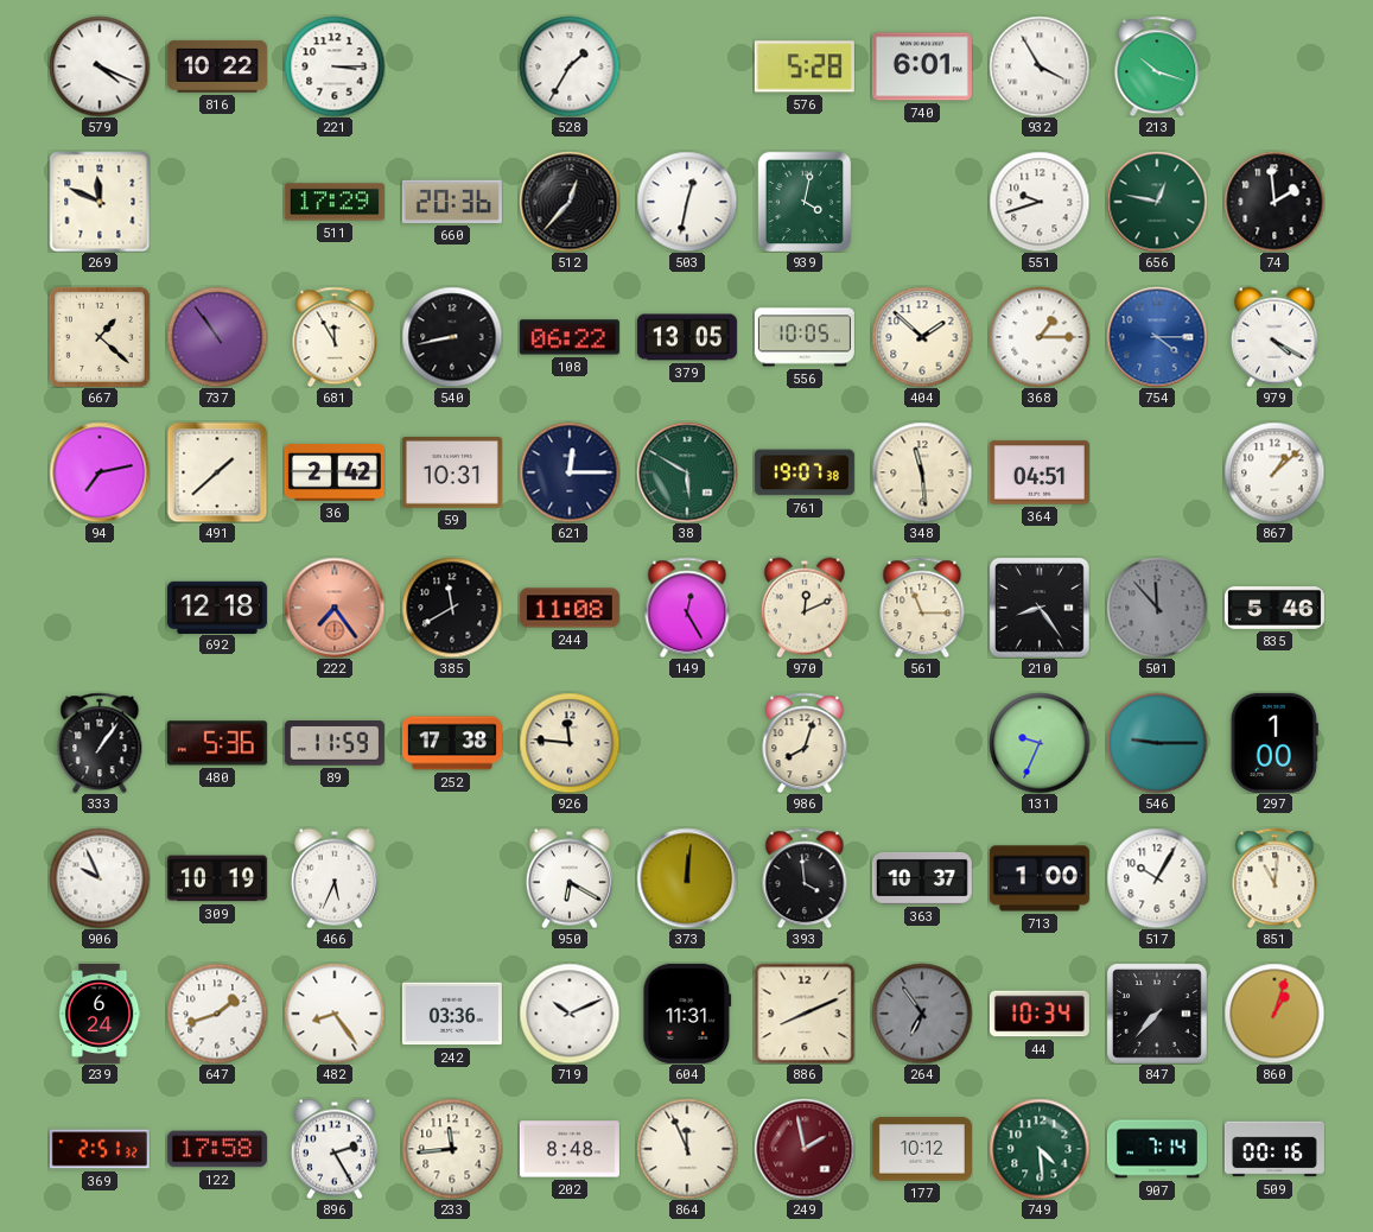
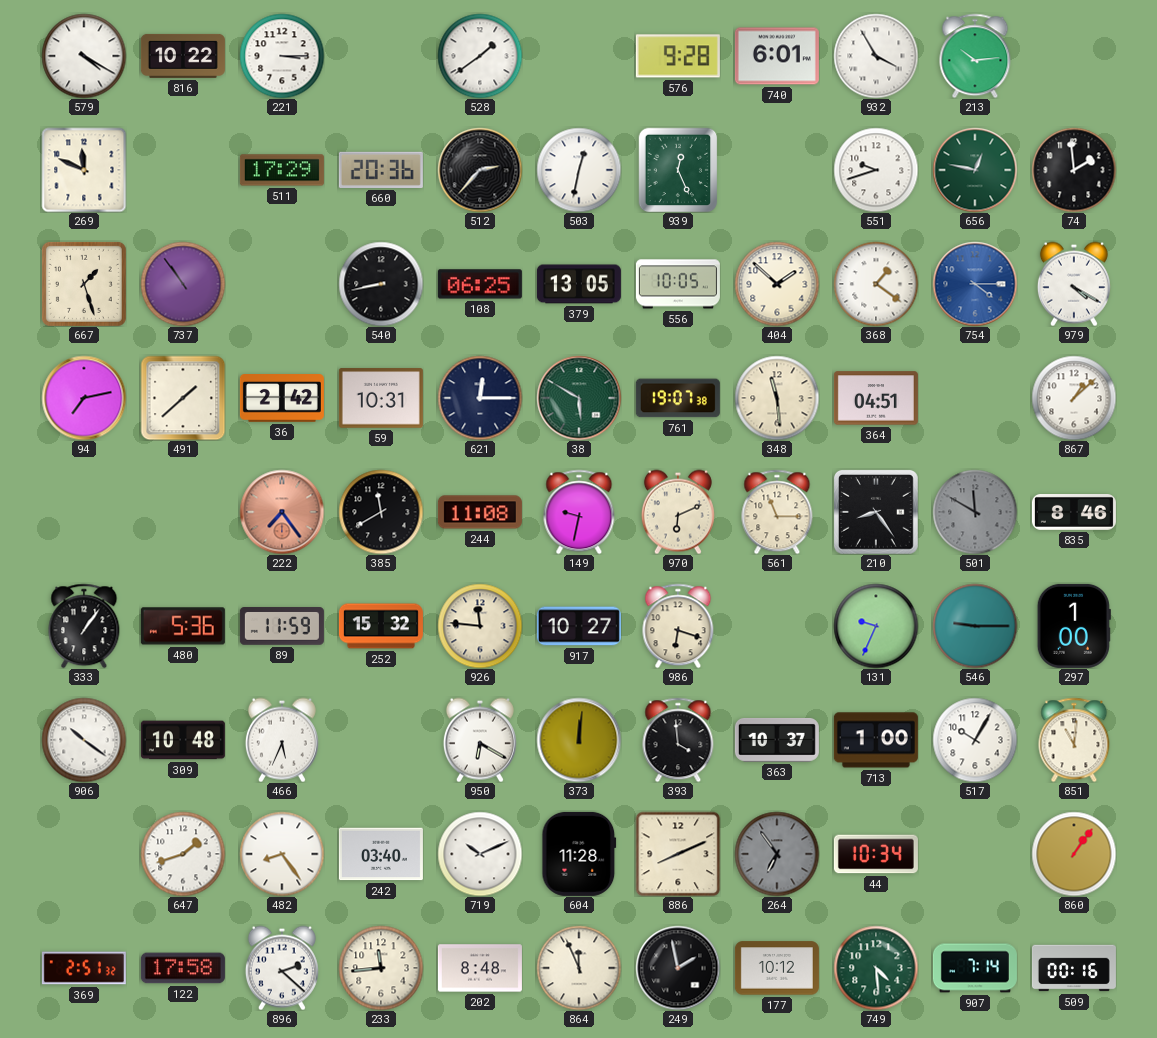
579: 4:19 -> 4:20
528: 1:35 -> 1:39
576: 5:28 -> 9:28
213: 10:18 -> 10:14
512: 12:37 -> 2:37
939: 4:02 -> 12:26
667: 1:22 -> 1:27
681: 11:55 -> none
108: 06:22 -> 06:25
368: 1:15 -> 1:21
692: 12:18 -> none
149: 12:25 -> 9:32
970: 12:11 -> 6:11
501: 11:53 -> 11:50
835: 5:46 -> 8:46
252: 17:38 -> 15:32
917: none -> 10:27
986: 8:03 -> 6:18
906: 9:56 -> 10:21
309: 10:19 -> 10:48
239: 6:24 -> none
242: 03:36 -> 03:40
604: 11:31 -> 11:28
847: 7:37 -> none
860: 1:03 -> 1:06
896: 2:25 -> 2:22
249 dial: burgundy -> black
